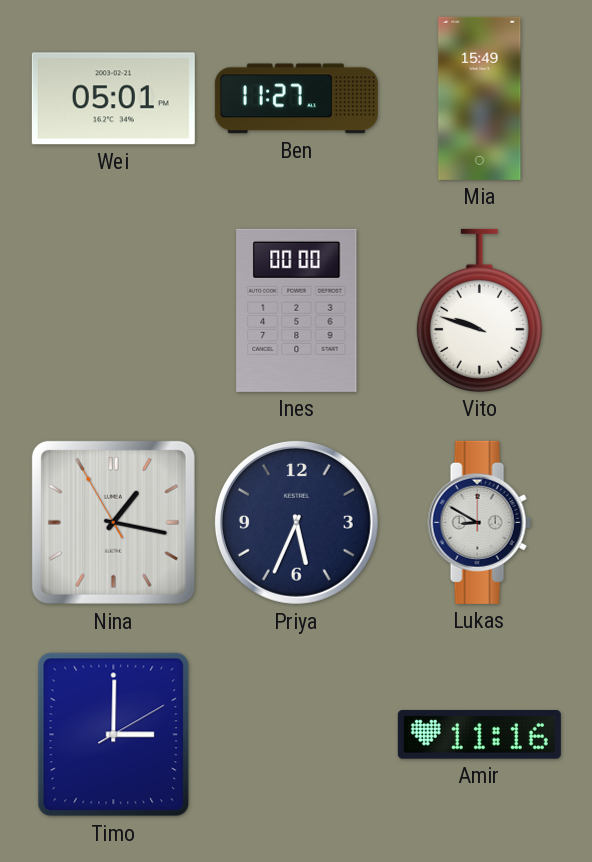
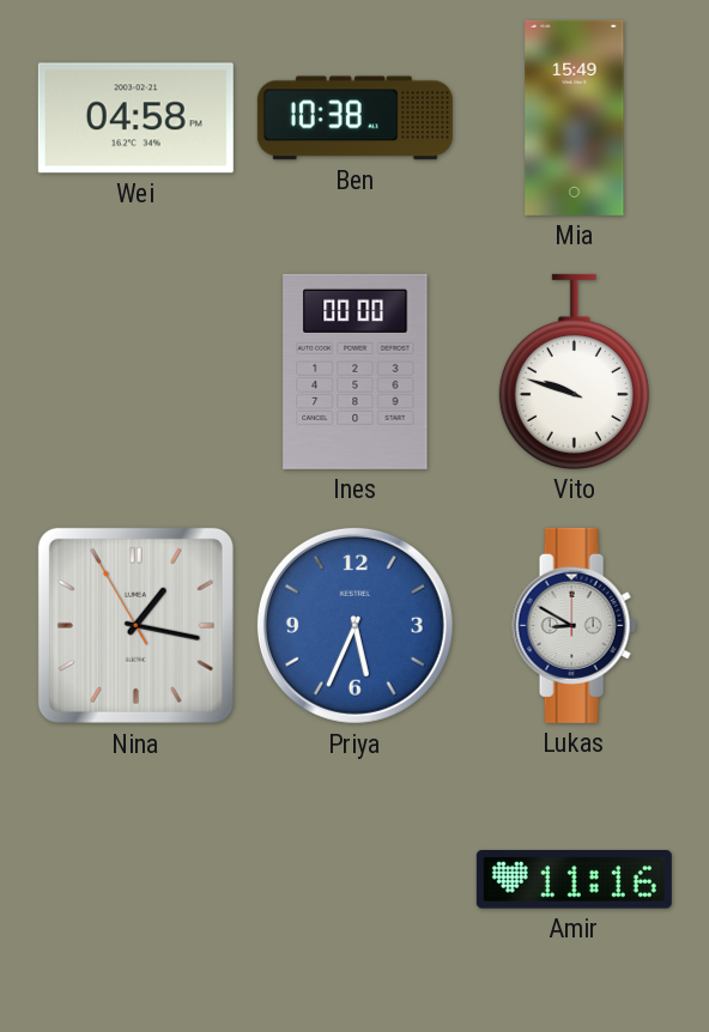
Wei: 05:01 -> 04:58
Ben: 11:27 -> 10:38
Priya dial: navy -> blue
Timo: 3:00 -> none
